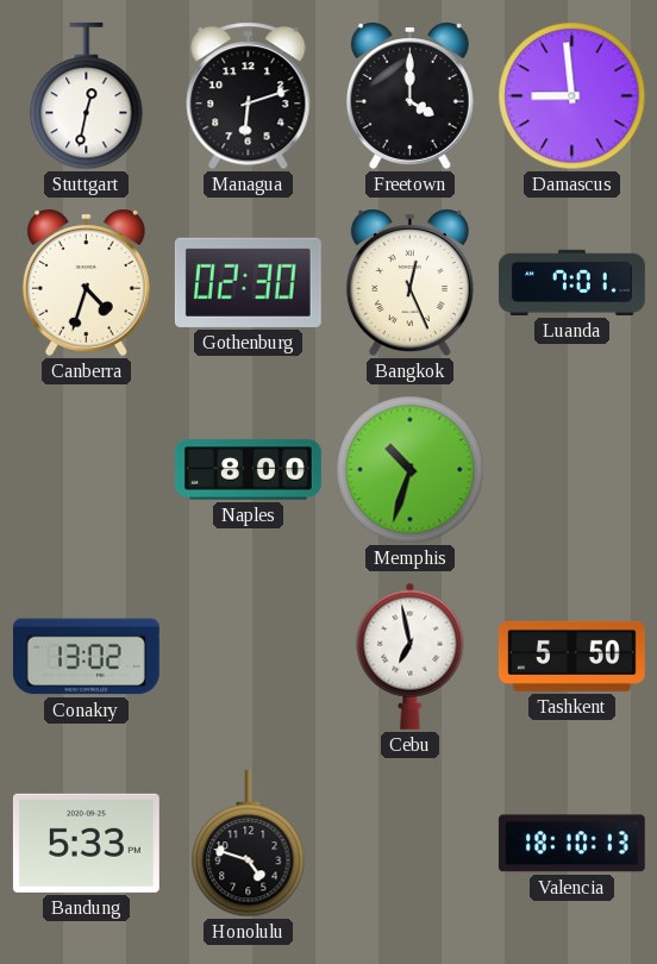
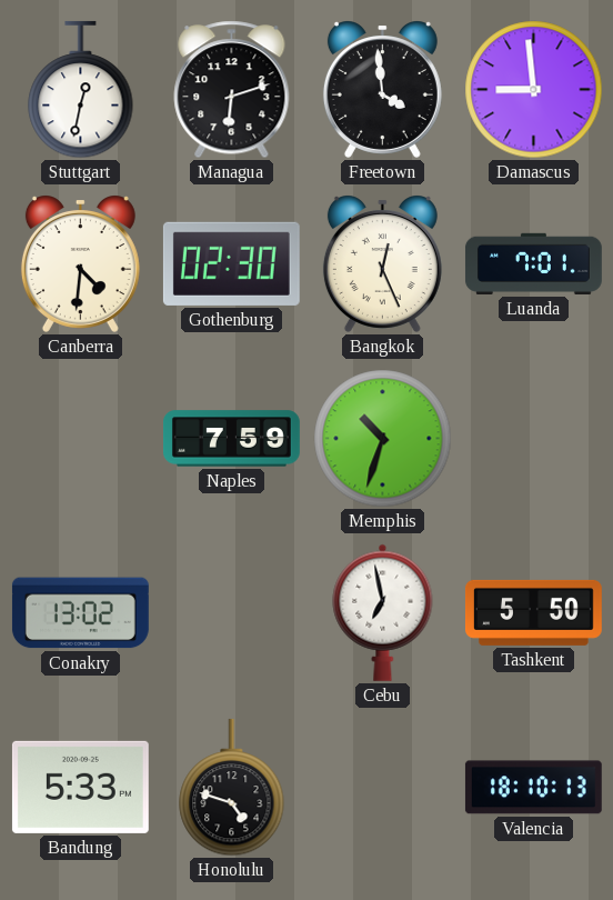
Freetown: 4:00 -> 3:59
Canberra: 4:33 -> 4:31
Naples: 8:00 -> 7:59
